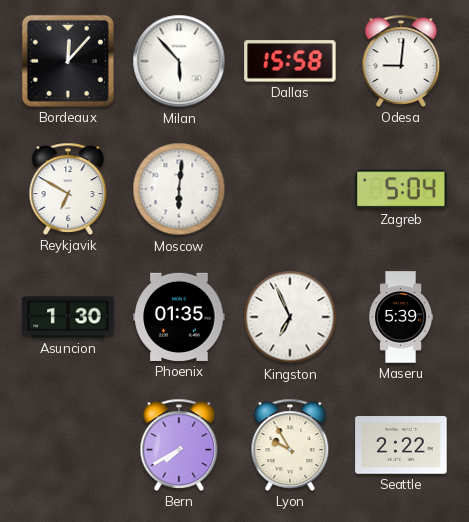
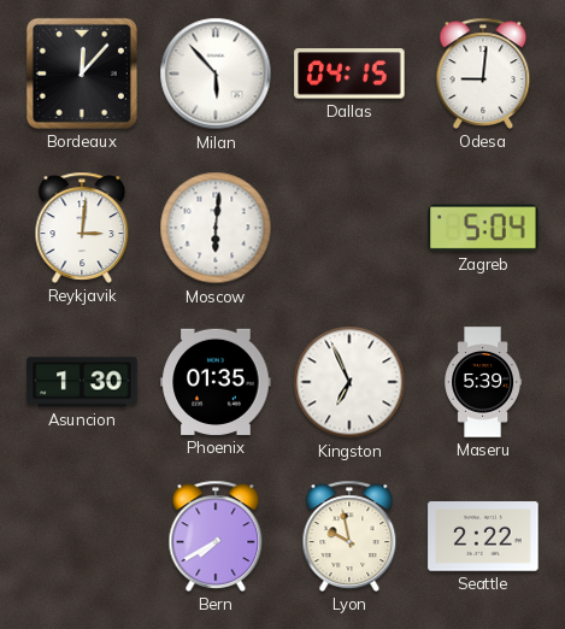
Dallas: 15:58 -> 04:15
Reykjavik: 6:50 -> 3:01
Lyon: 9:55 -> 9:58
